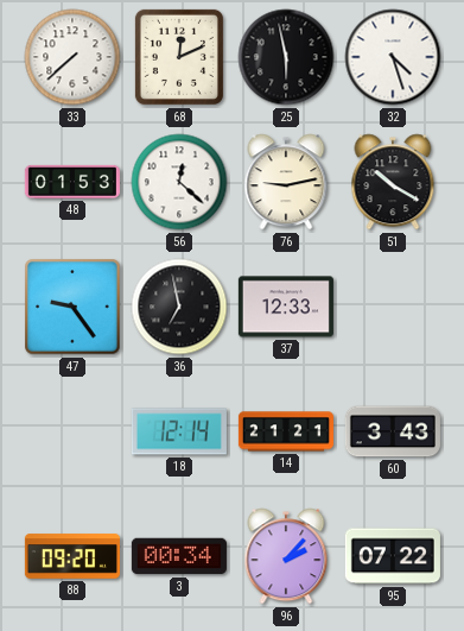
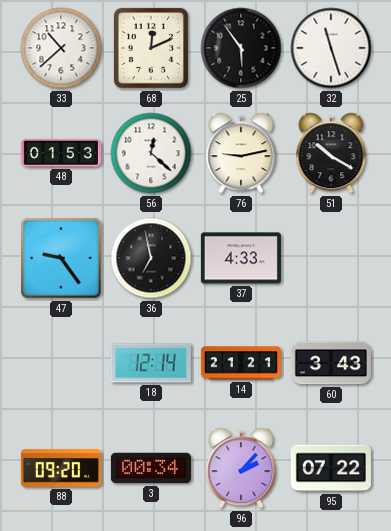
33: 7:38 -> 10:38
25: 5:58 -> 5:54
32: 4:27 -> 11:27
37: 12:33 -> 4:33
